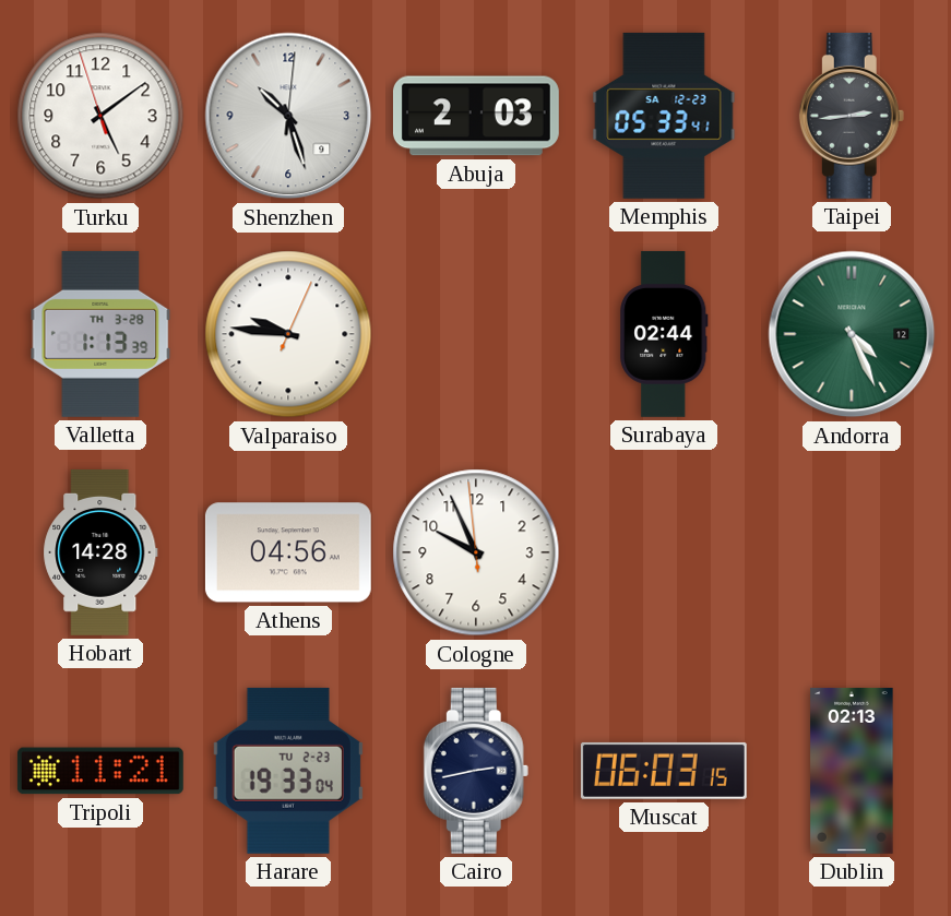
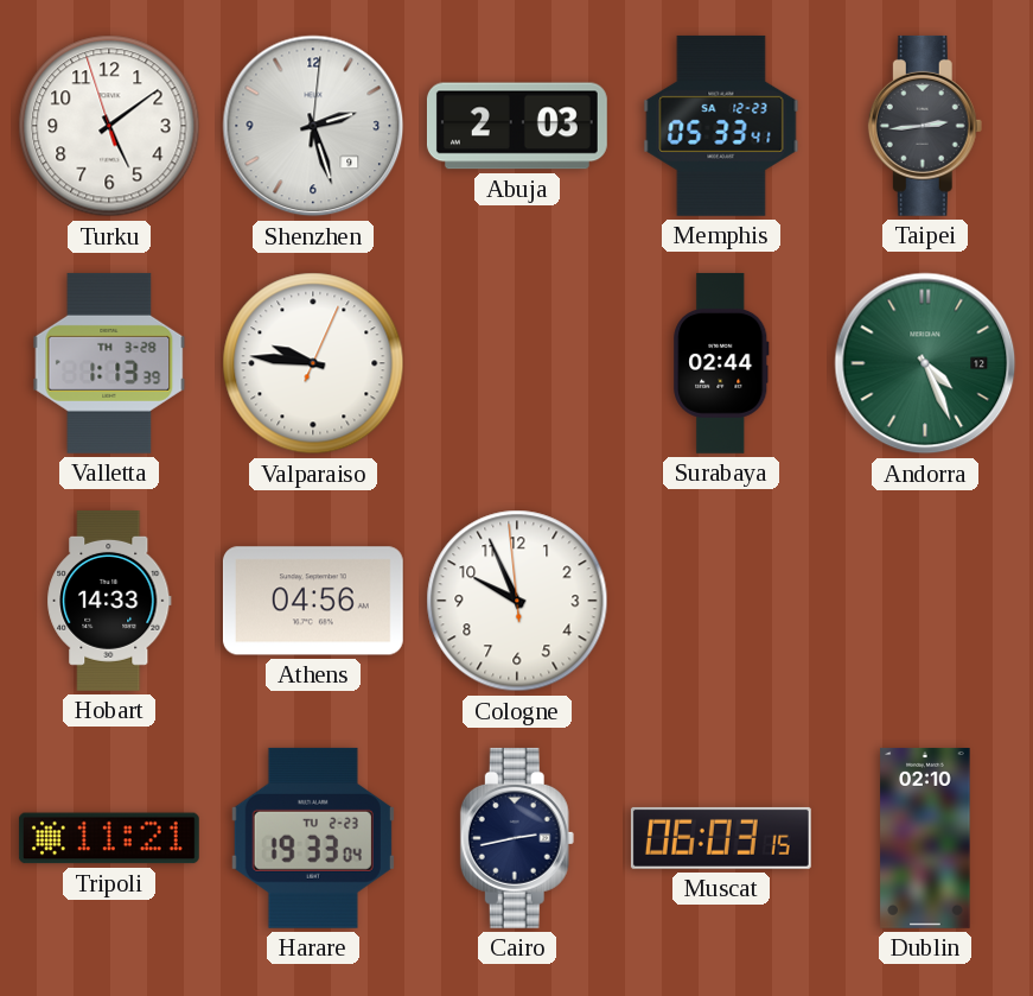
Shenzhen: 10:27 -> 2:27
Hobart: 14:28 -> 14:33
Dublin: 02:13 -> 02:10
